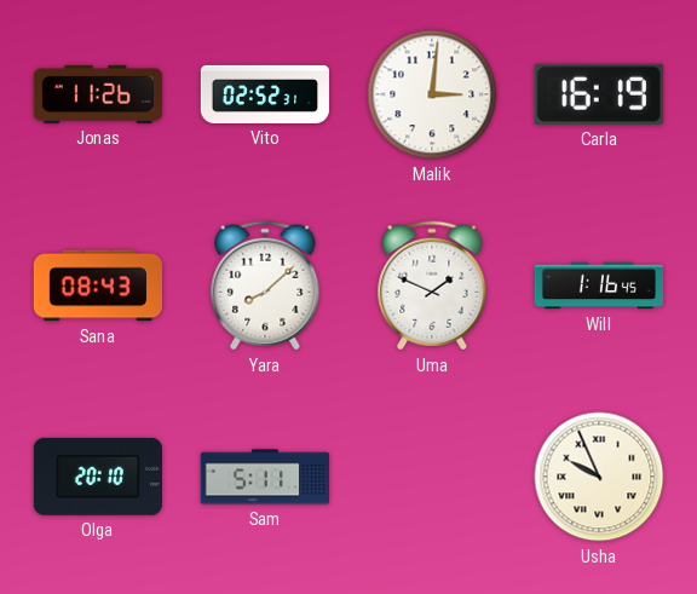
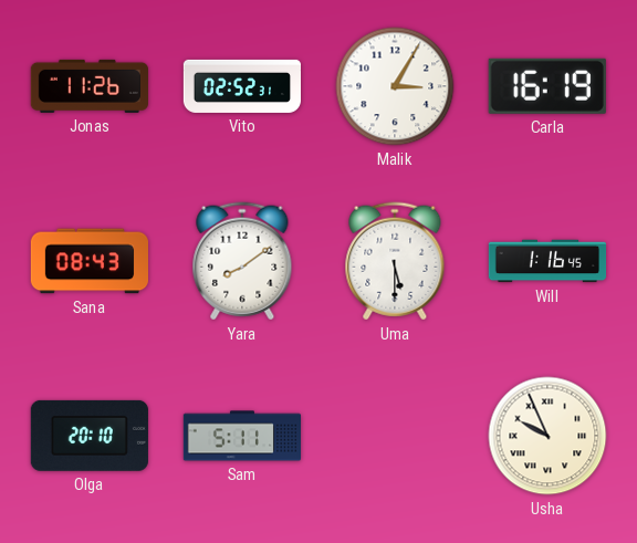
Malik: 3:01 -> 3:05
Yara: 8:08 -> 8:09
Uma: 1:49 -> 5:30
